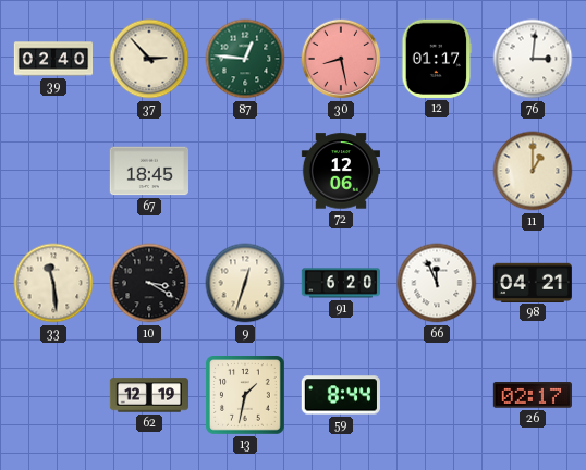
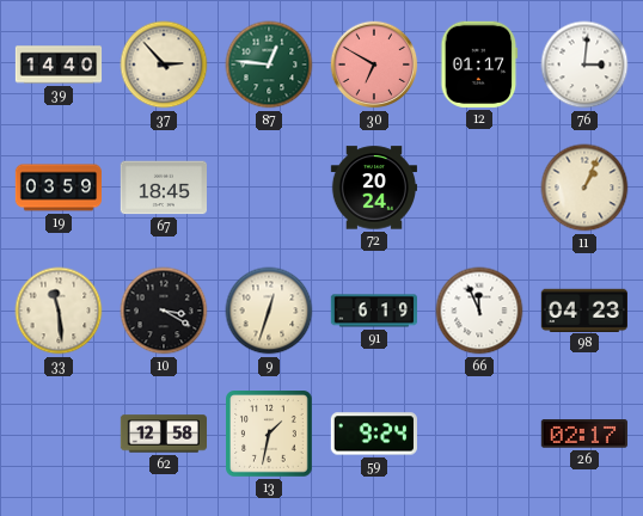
39: 02:40 -> 14:40
30: 8:28 -> 6:50
19: none -> 03:59
72: 12:06 -> 20:24
11: 1:00 -> 1:04
91: 6:20 -> 6:19
98: 04:21 -> 04:23
62: 12:19 -> 12:58
59: 8:44 -> 9:24
